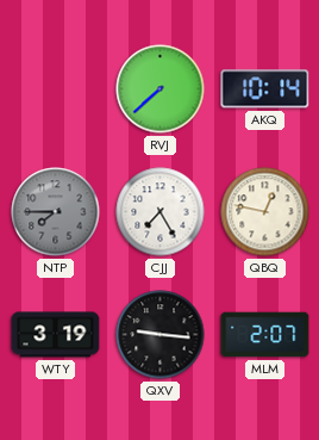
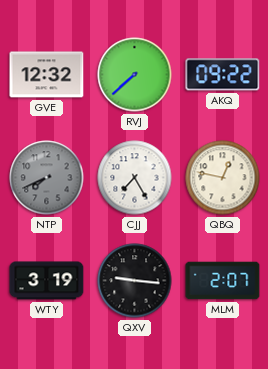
GVE: none -> 12:32
AKQ: 10:14 -> 09:22
NTP: 7:45 -> 7:41
